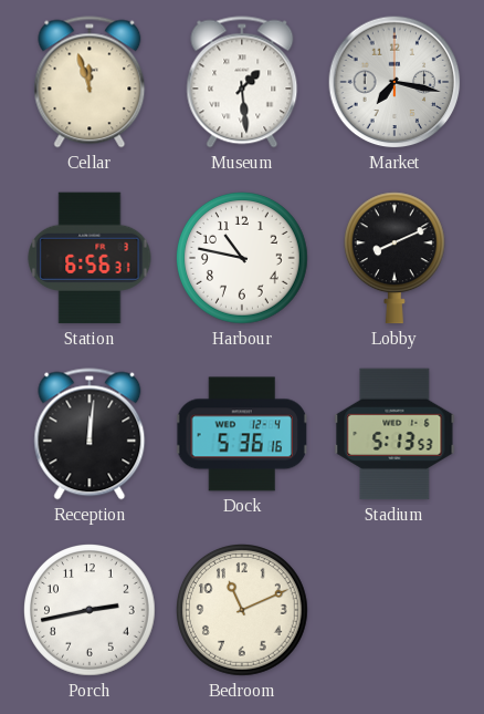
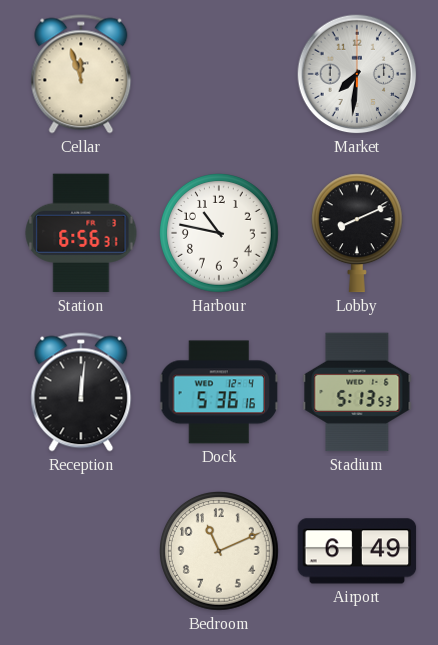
Museum: 1:29 -> none
Market: 7:17 -> 7:31
Porch: 2:43 -> none
Airport: none -> 6:49
